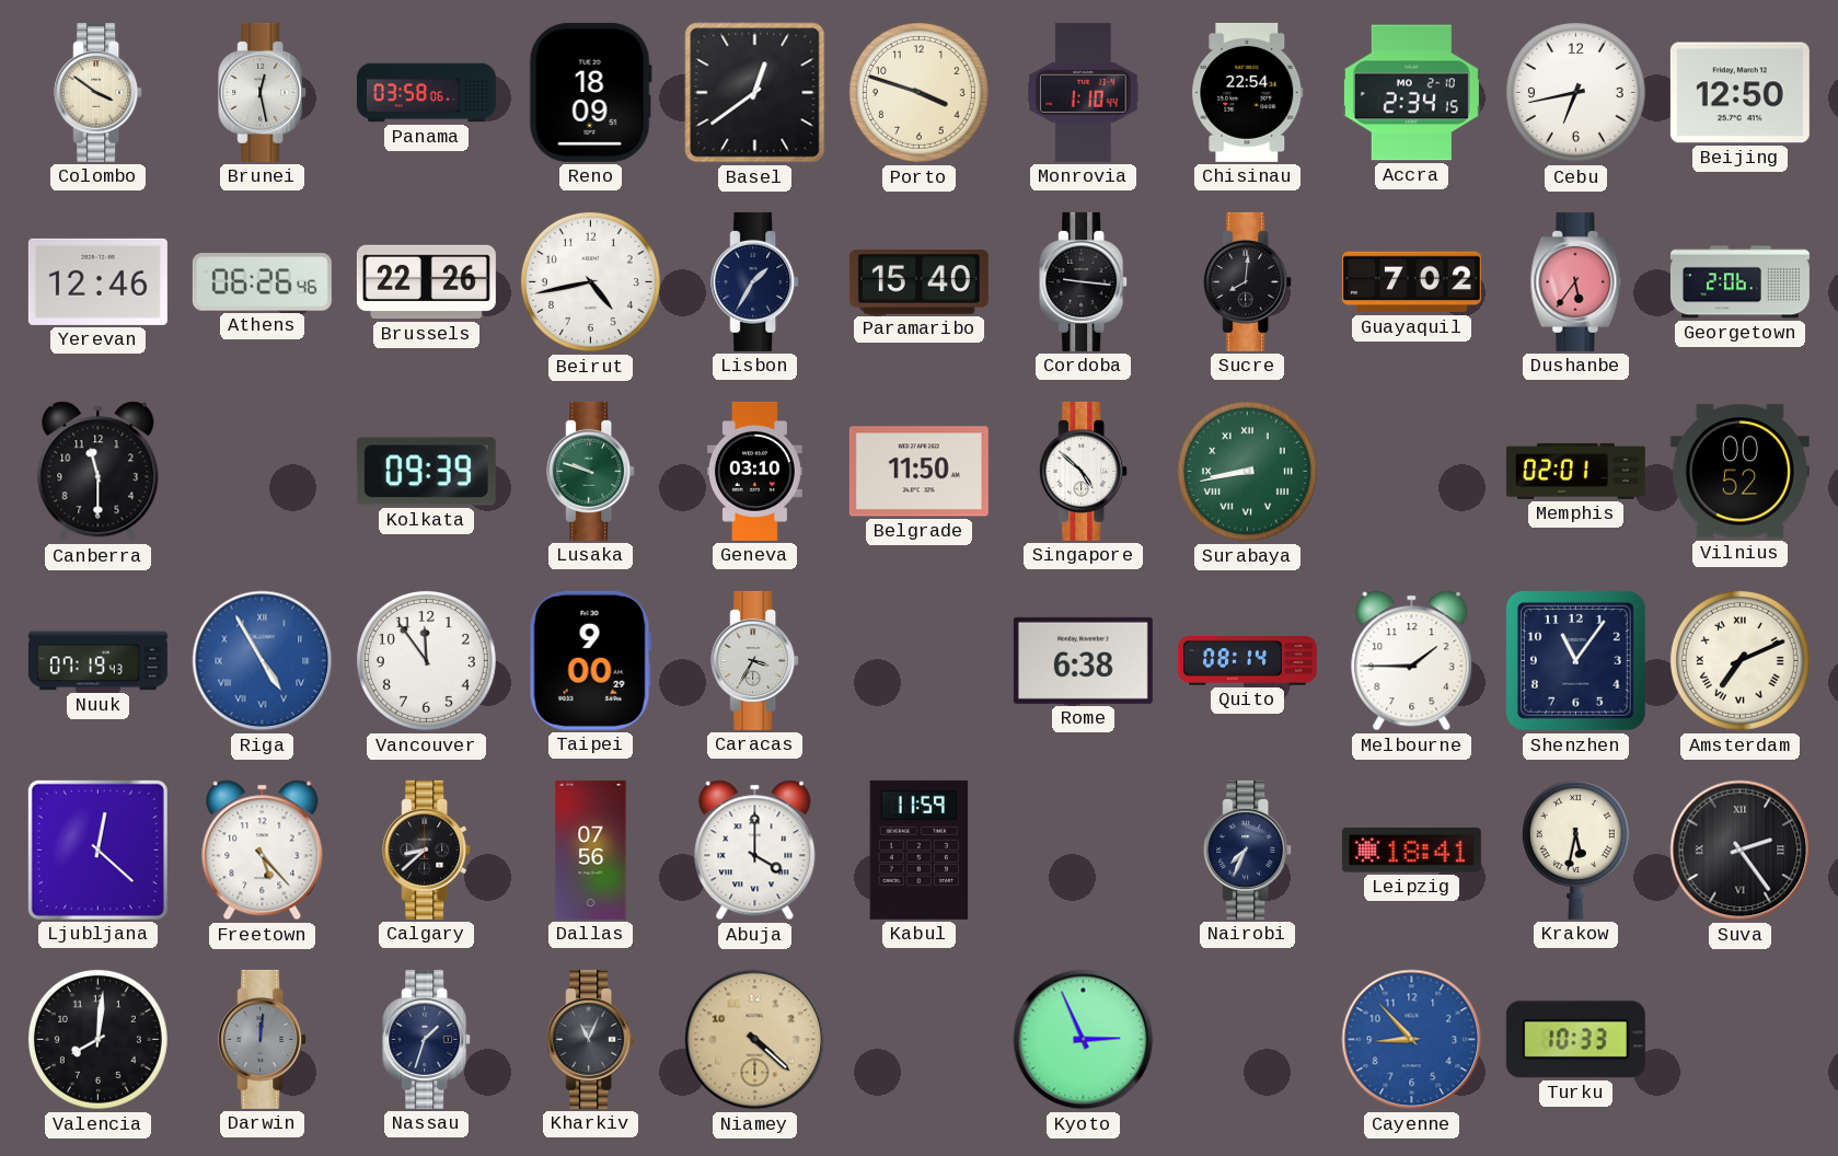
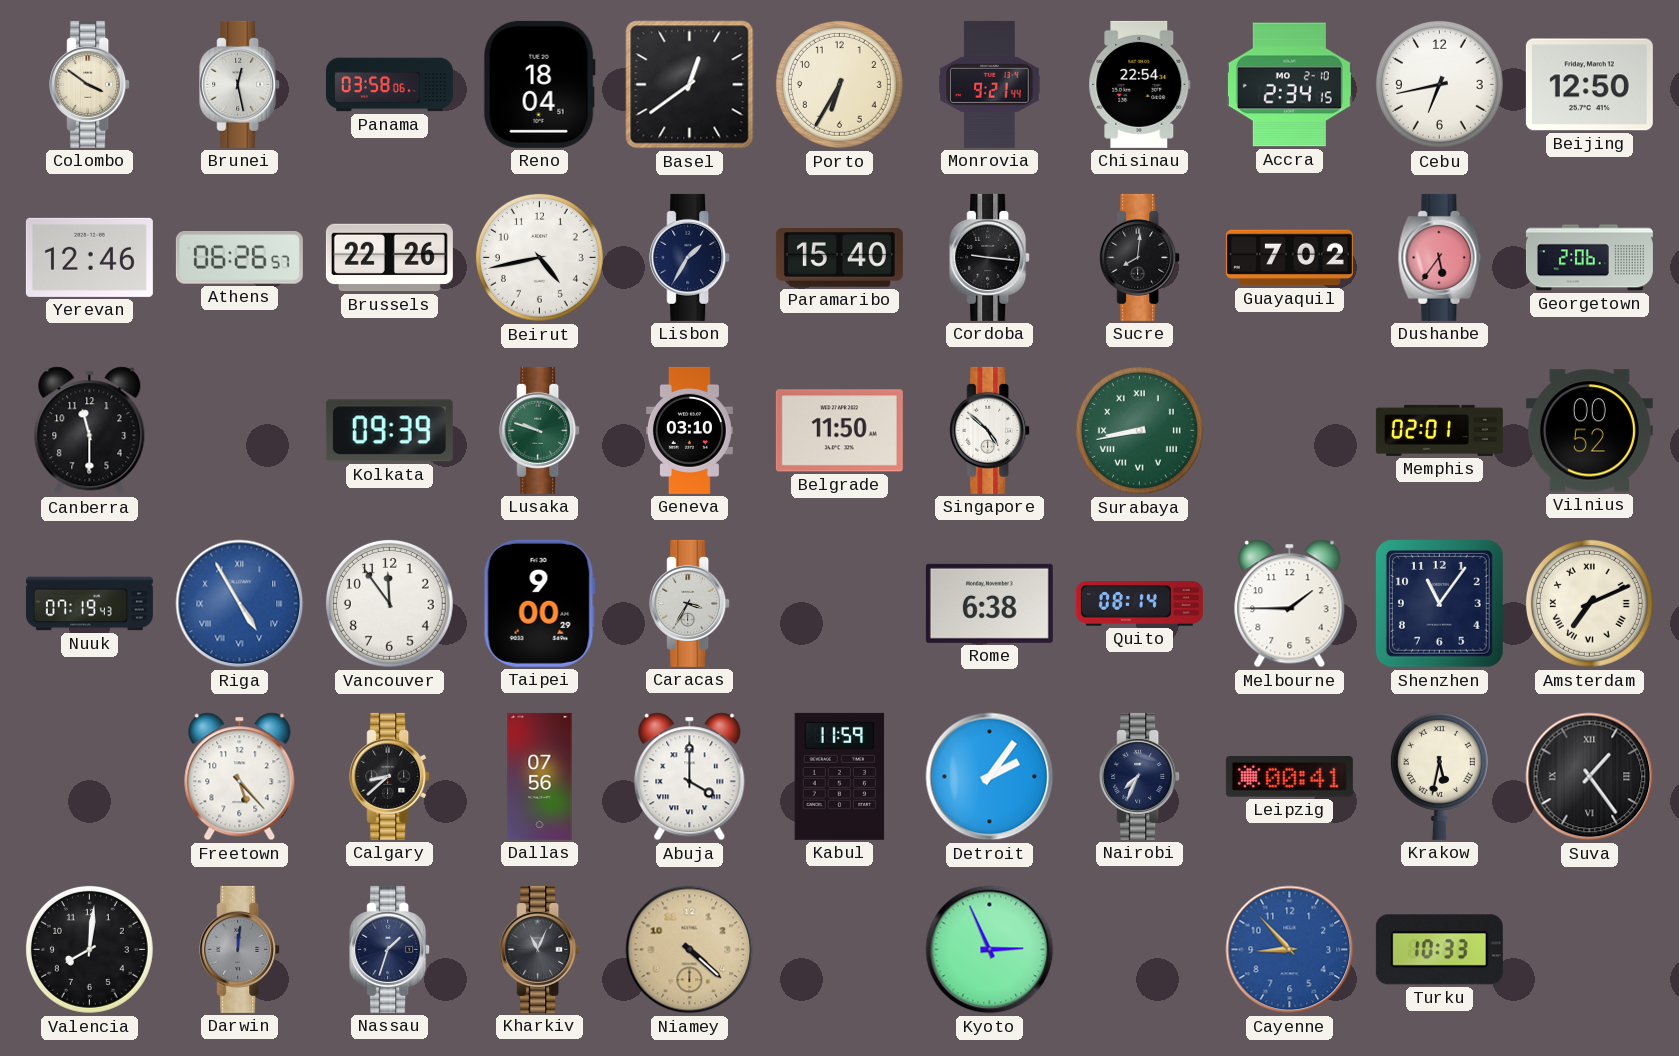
Reno: 18:09 -> 18:04
Porto: 3:48 -> 6:35
Monrovia: 1:10 -> 9:21
Athens: 06:26:46 -> 06:26:57
Ljubljana: 12:22 -> none
Detroit: none -> 2:06
Leipzig: 18:41 -> 00:41
Suva: 2:24 -> 1:24
